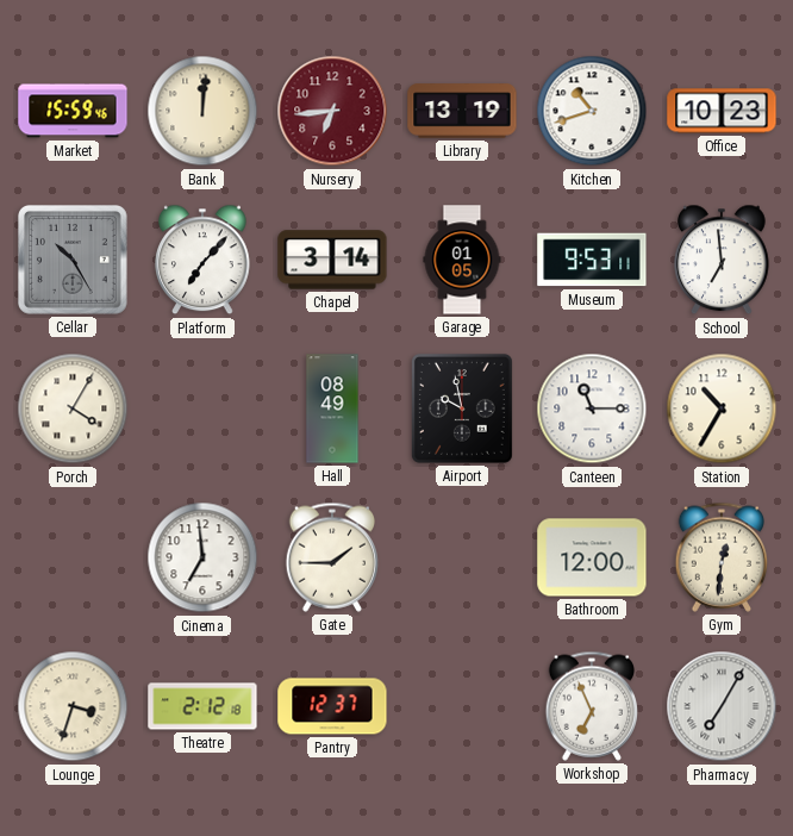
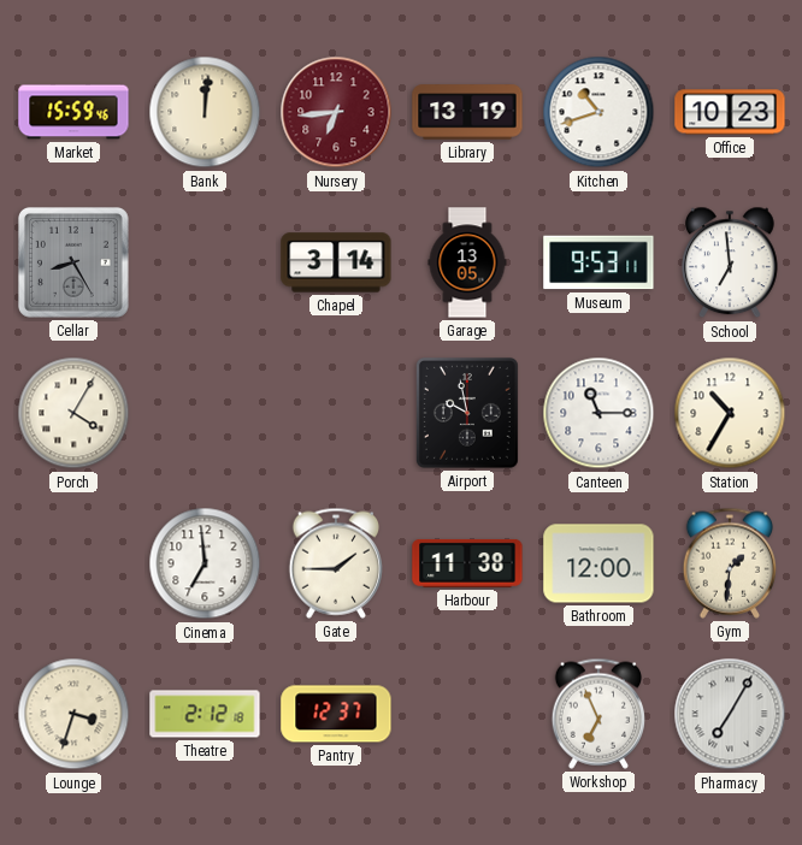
Cellar: 10:25 -> 8:25
Platform: 7:07 -> none
Garage: 01:05 -> 13:05
Hall: 08:49 -> none
Harbour: none -> 11:38
Gym: 12:31 -> 1:31
